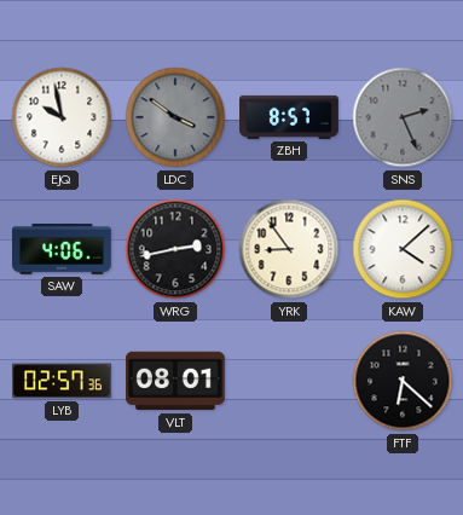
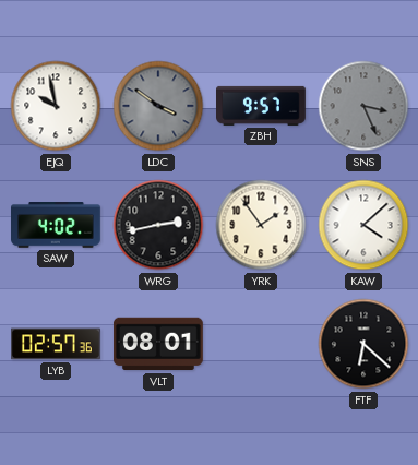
ZBH: 8:57 -> 9:57
SNS: 2:26 -> 3:26
SAW: 4:06 -> 4:02
YRK: 8:54 -> 1:54
